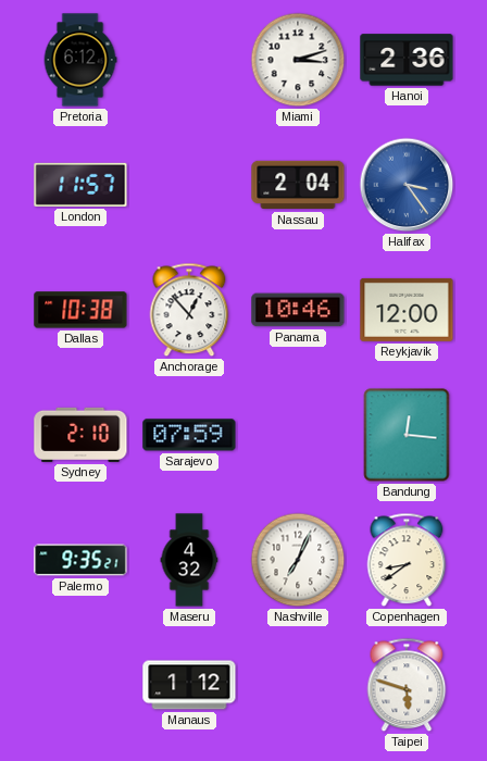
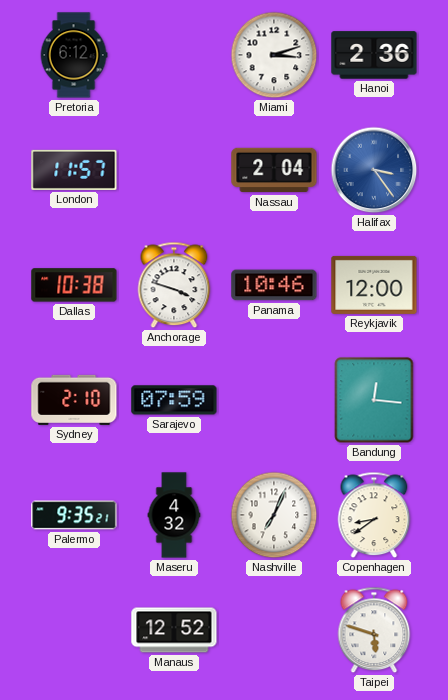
Anchorage: 12:53 -> 3:48
Manaus: 1:12 -> 12:52
